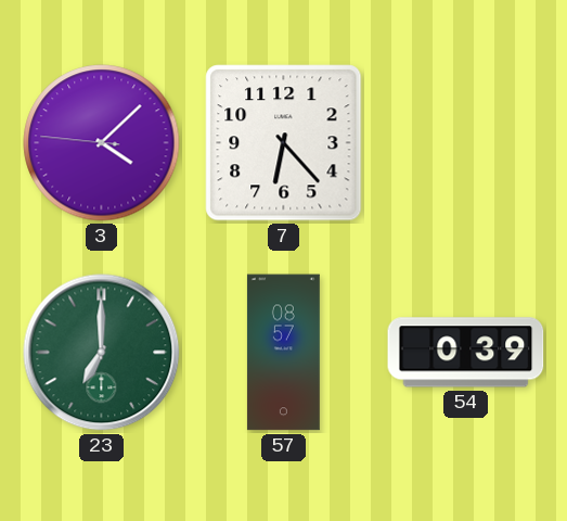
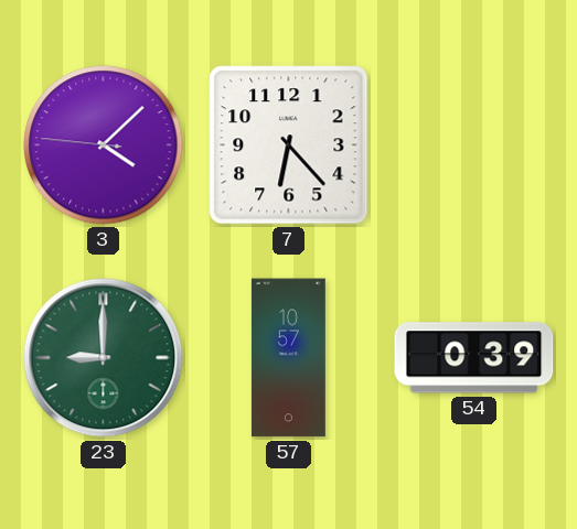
23: 7:00 -> 9:00
57: 08:57 -> 10:57
